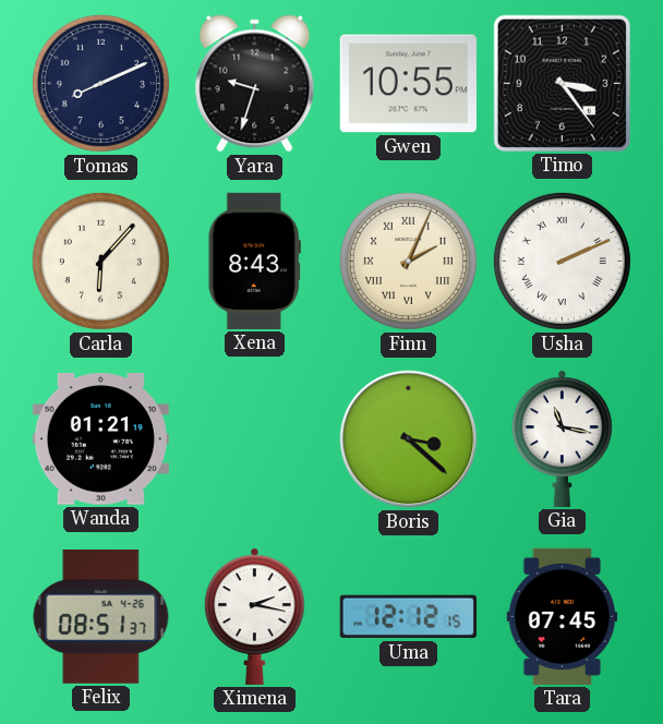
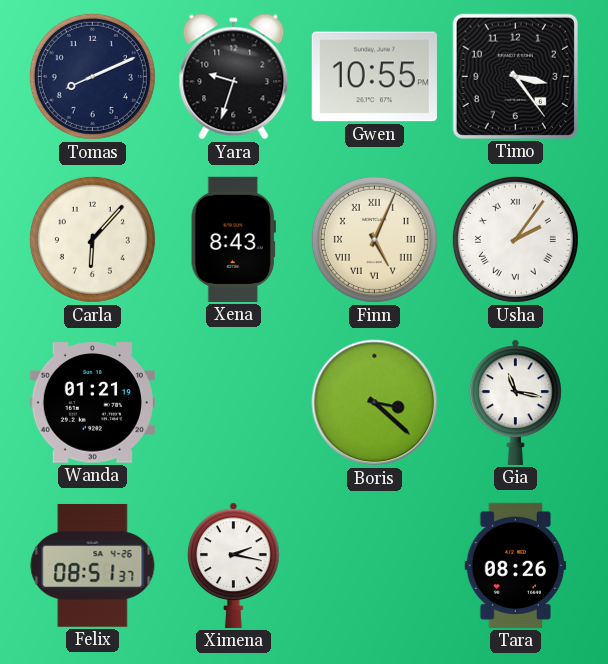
Finn: 2:04 -> 5:04
Usha: 2:11 -> 2:06
Uma: 12:12 -> none
Tara: 07:45 -> 08:26
